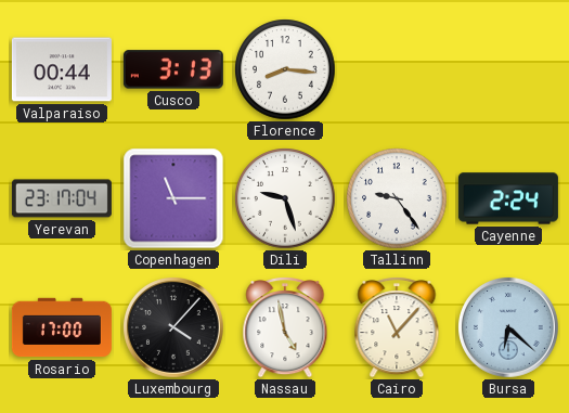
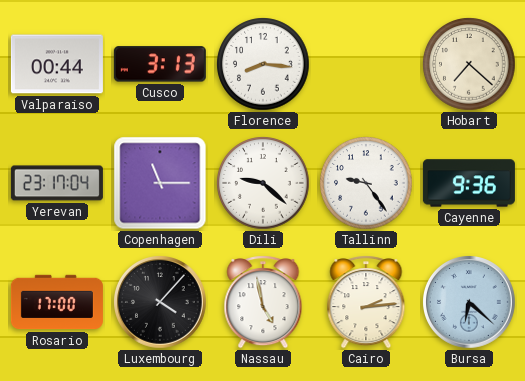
Hobart: none -> 7:22
Dili: 9:27 -> 9:22
Cayenne: 2:24 -> 9:36
Cairo: 11:07 -> 2:14
